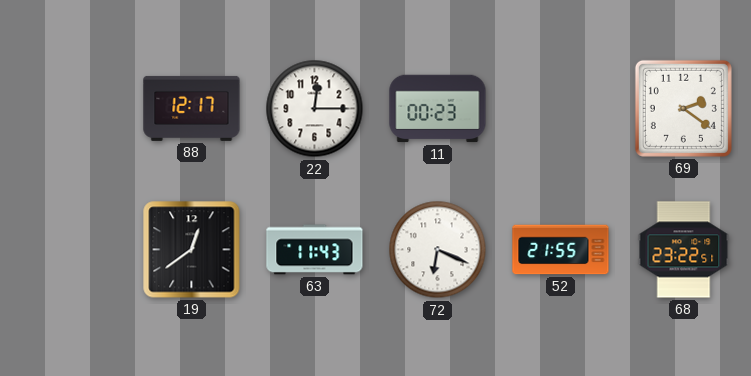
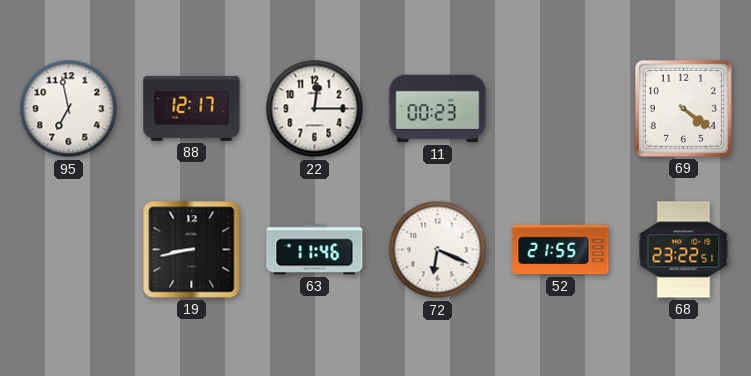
95: none -> 6:58
69: 2:21 -> 4:21
19: 12:39 -> 8:43
63: 11:43 -> 11:46
